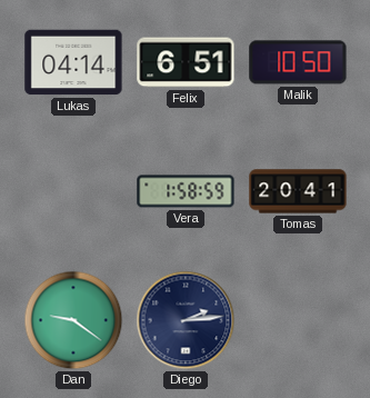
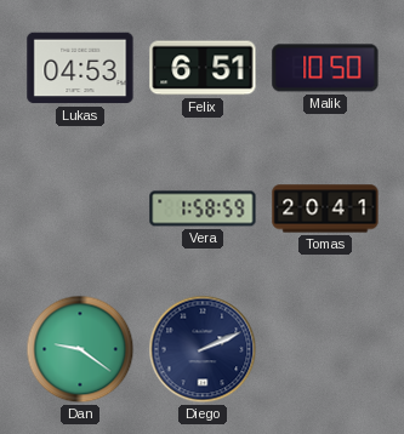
Lukas: 04:14 -> 04:53
Diego: 2:14 -> 2:11
